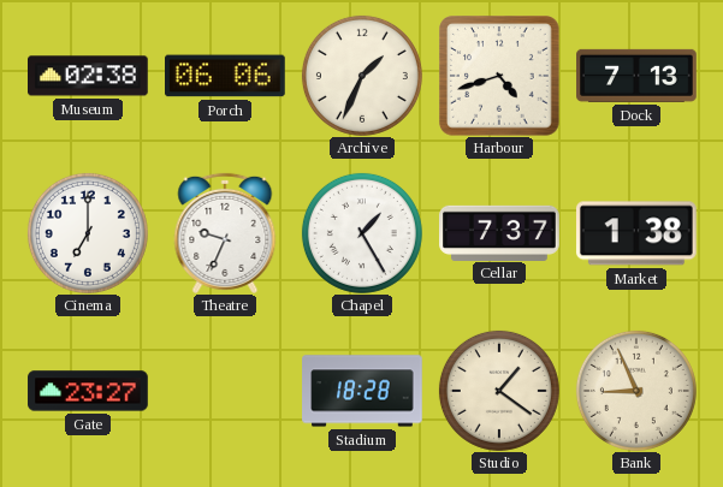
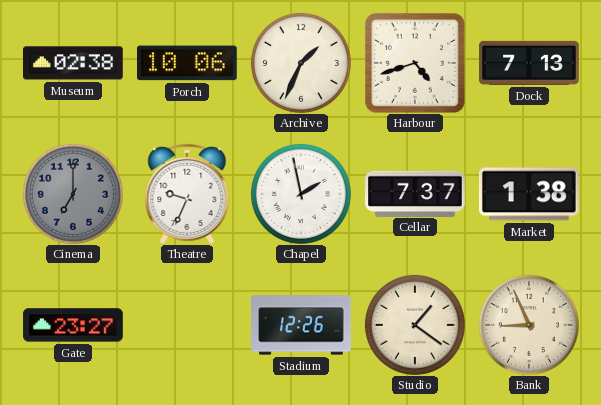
Porch: 06:06 -> 10:06
Cinema dial: white -> grey
Chapel: 1:25 -> 1:58
Stadium: 18:28 -> 12:26
